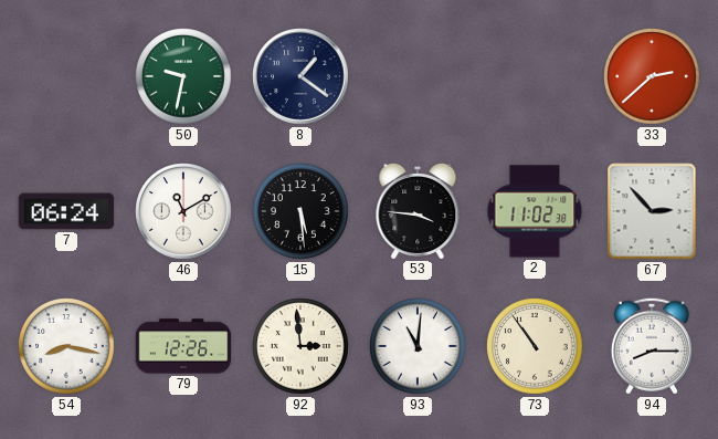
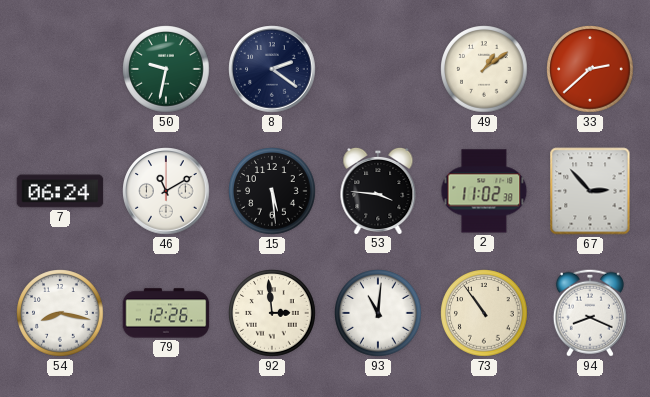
8: 1:21 -> 2:21
49: none -> 1:09
94: 8:15 -> 8:19
